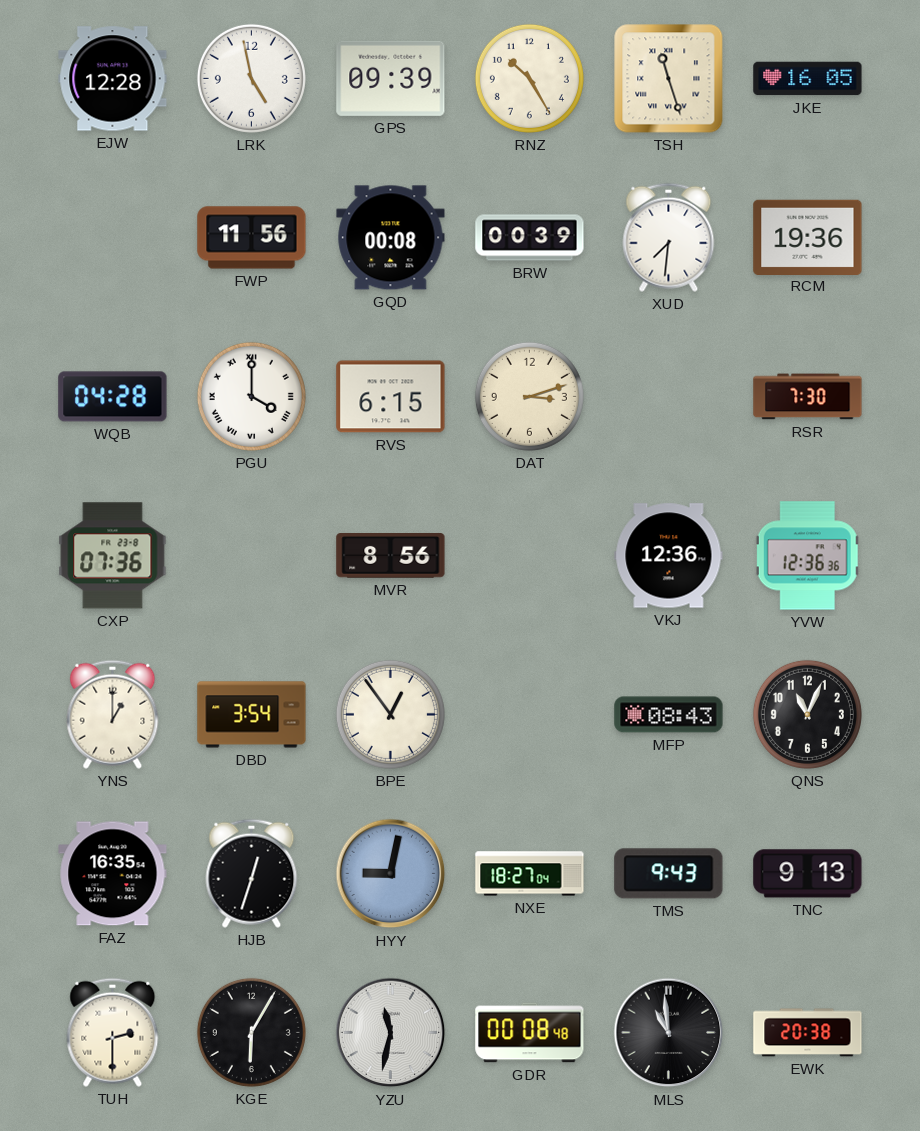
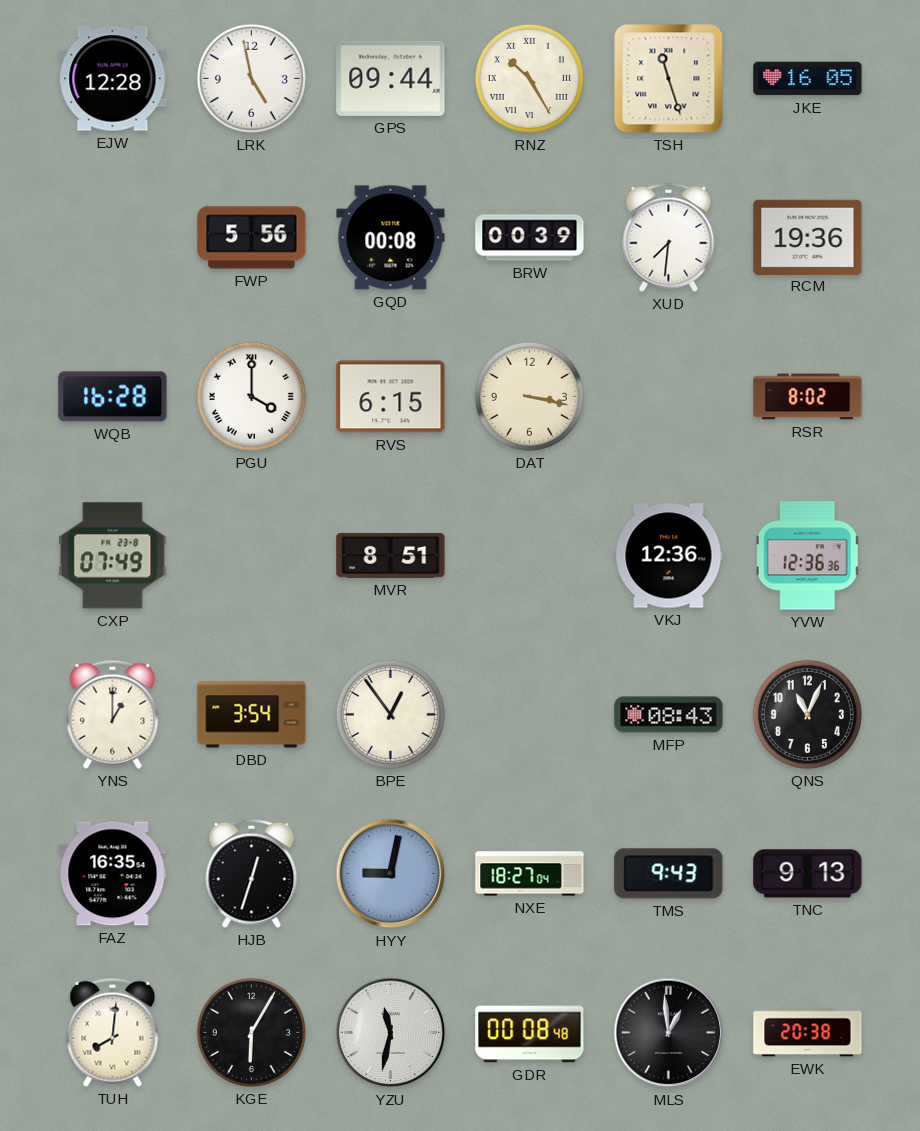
GPS: 09:39 -> 09:44
RNZ numerals: Arabic -> Roman
FWP: 11:56 -> 5:56
WQB: 04:28 -> 16:28
DAT: 3:12 -> 3:17
RSR: 7:30 -> 8:02
CXP: 07:36 -> 07:49
MVR: 8:56 -> 8:51
TUH: 2:30 -> 8:01
MLS: 10:59 -> 12:59
